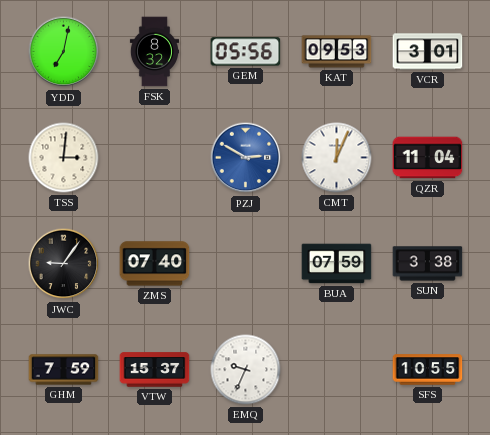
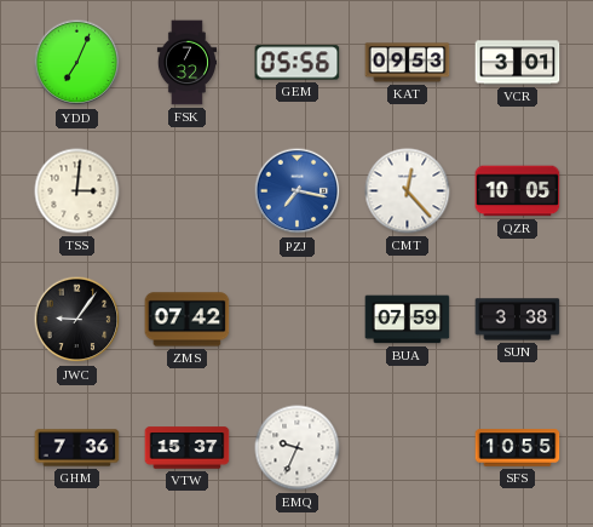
YDD: 7:02 -> 7:04
FSK: 8:32 -> 7:32
PZJ: 2:50 -> 7:17
CMT: 12:04 -> 12:23
QZR: 11:04 -> 10:05
ZMS: 07:40 -> 07:42
GHM: 7:59 -> 7:36
